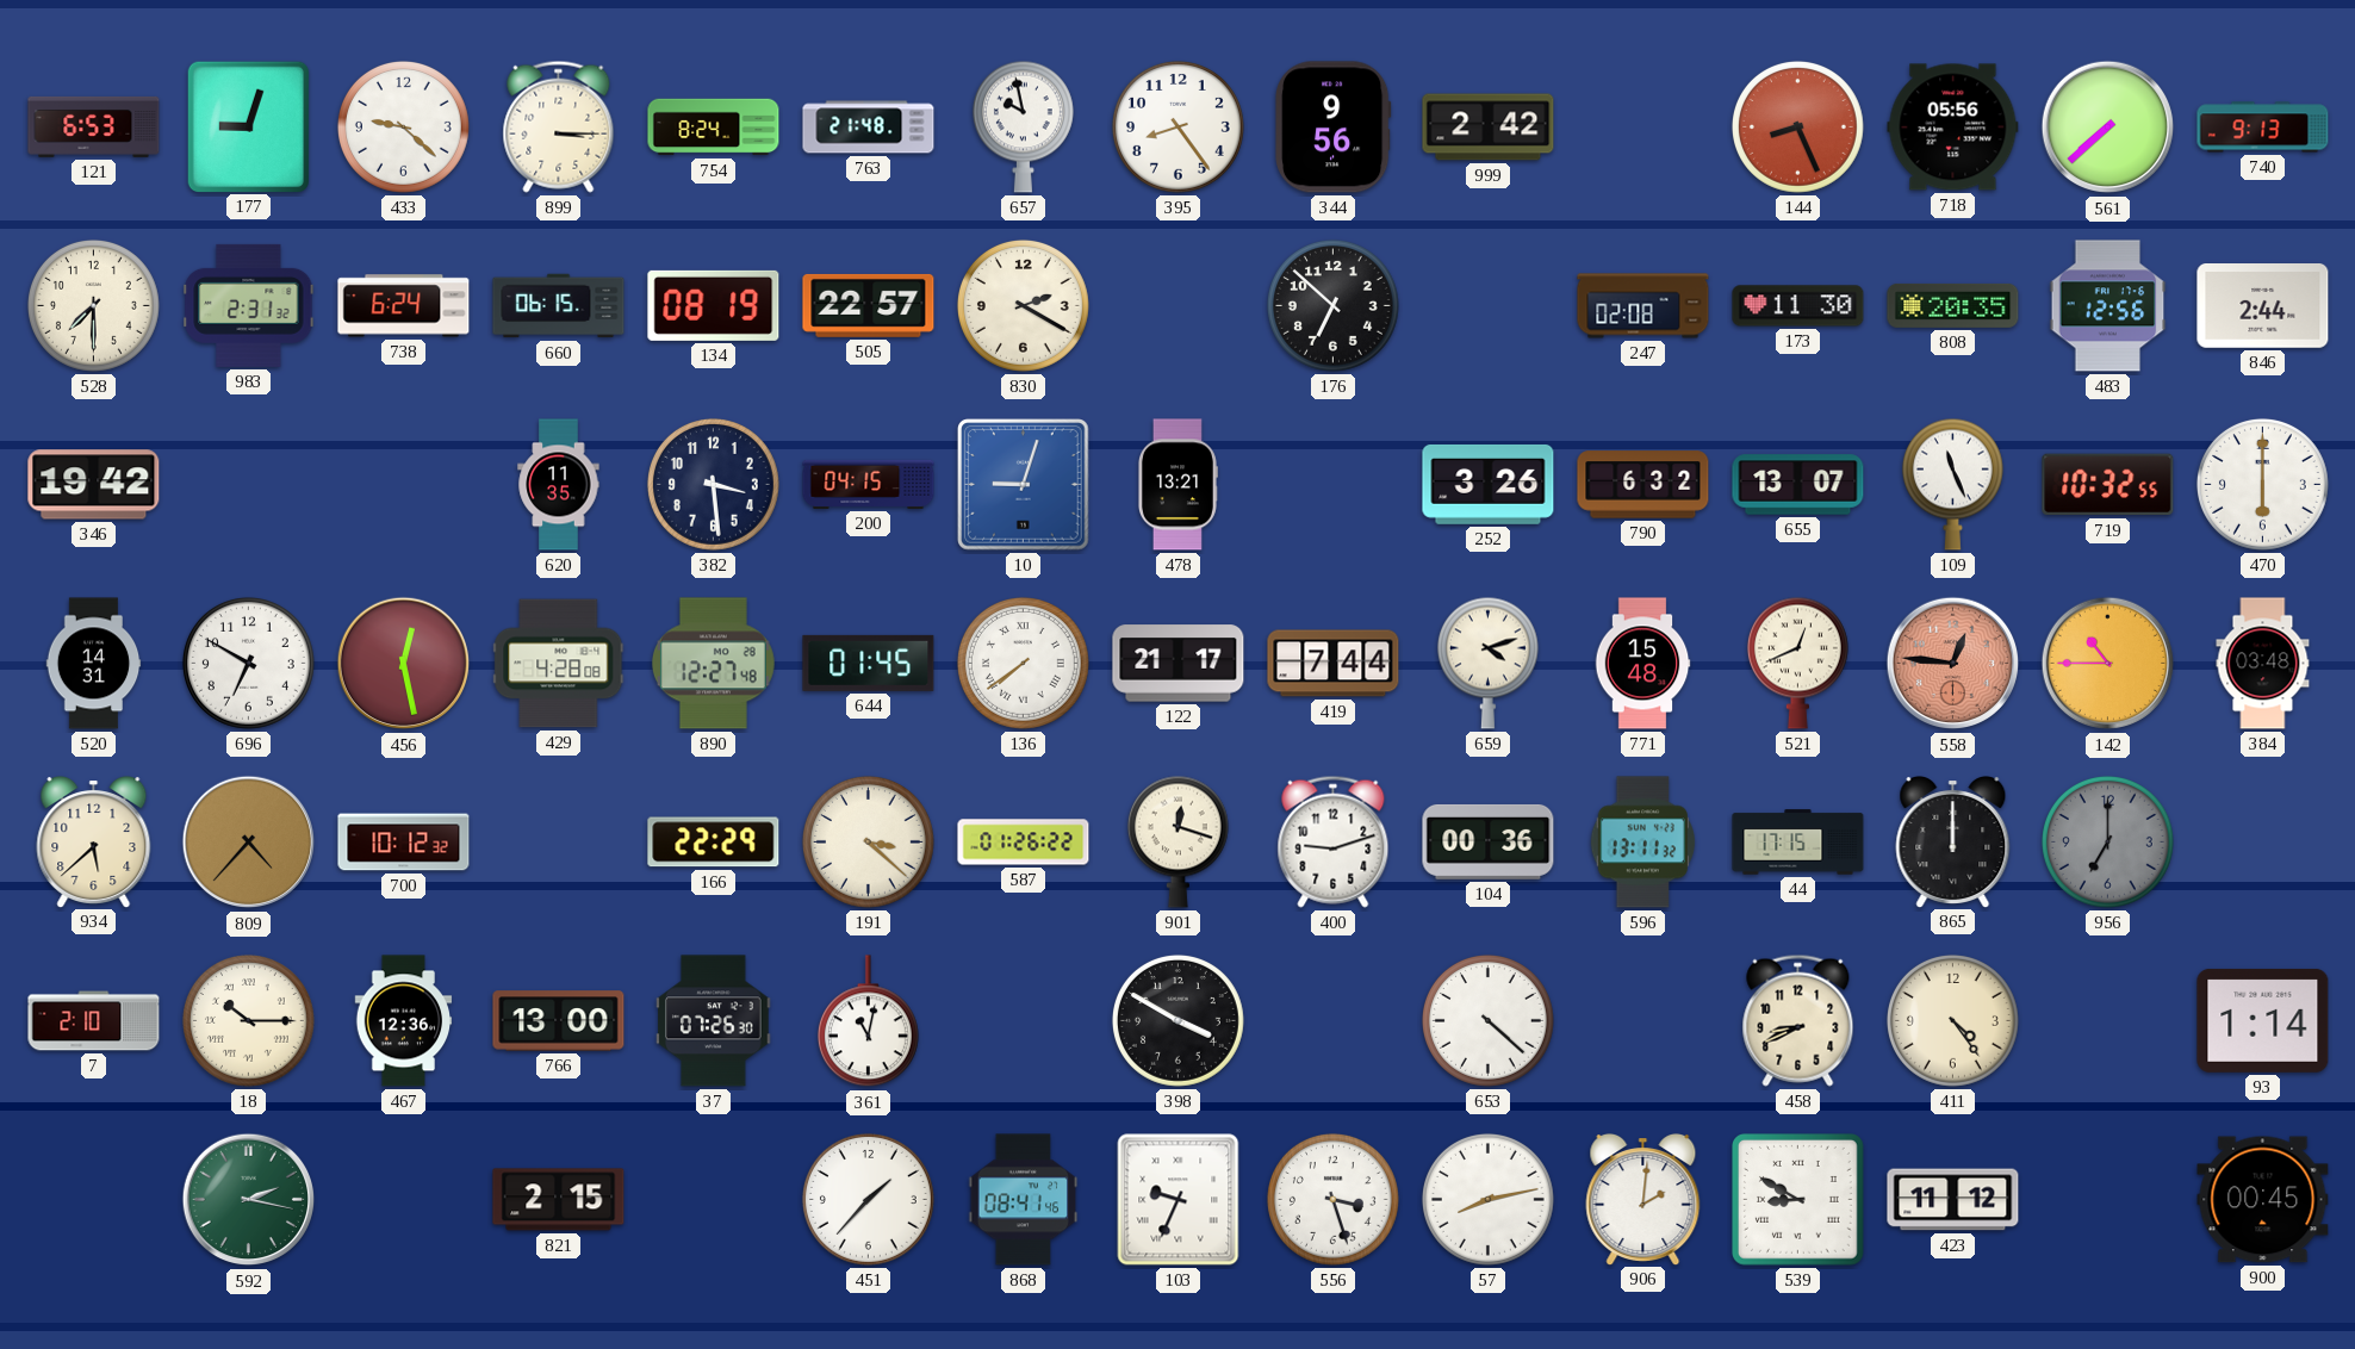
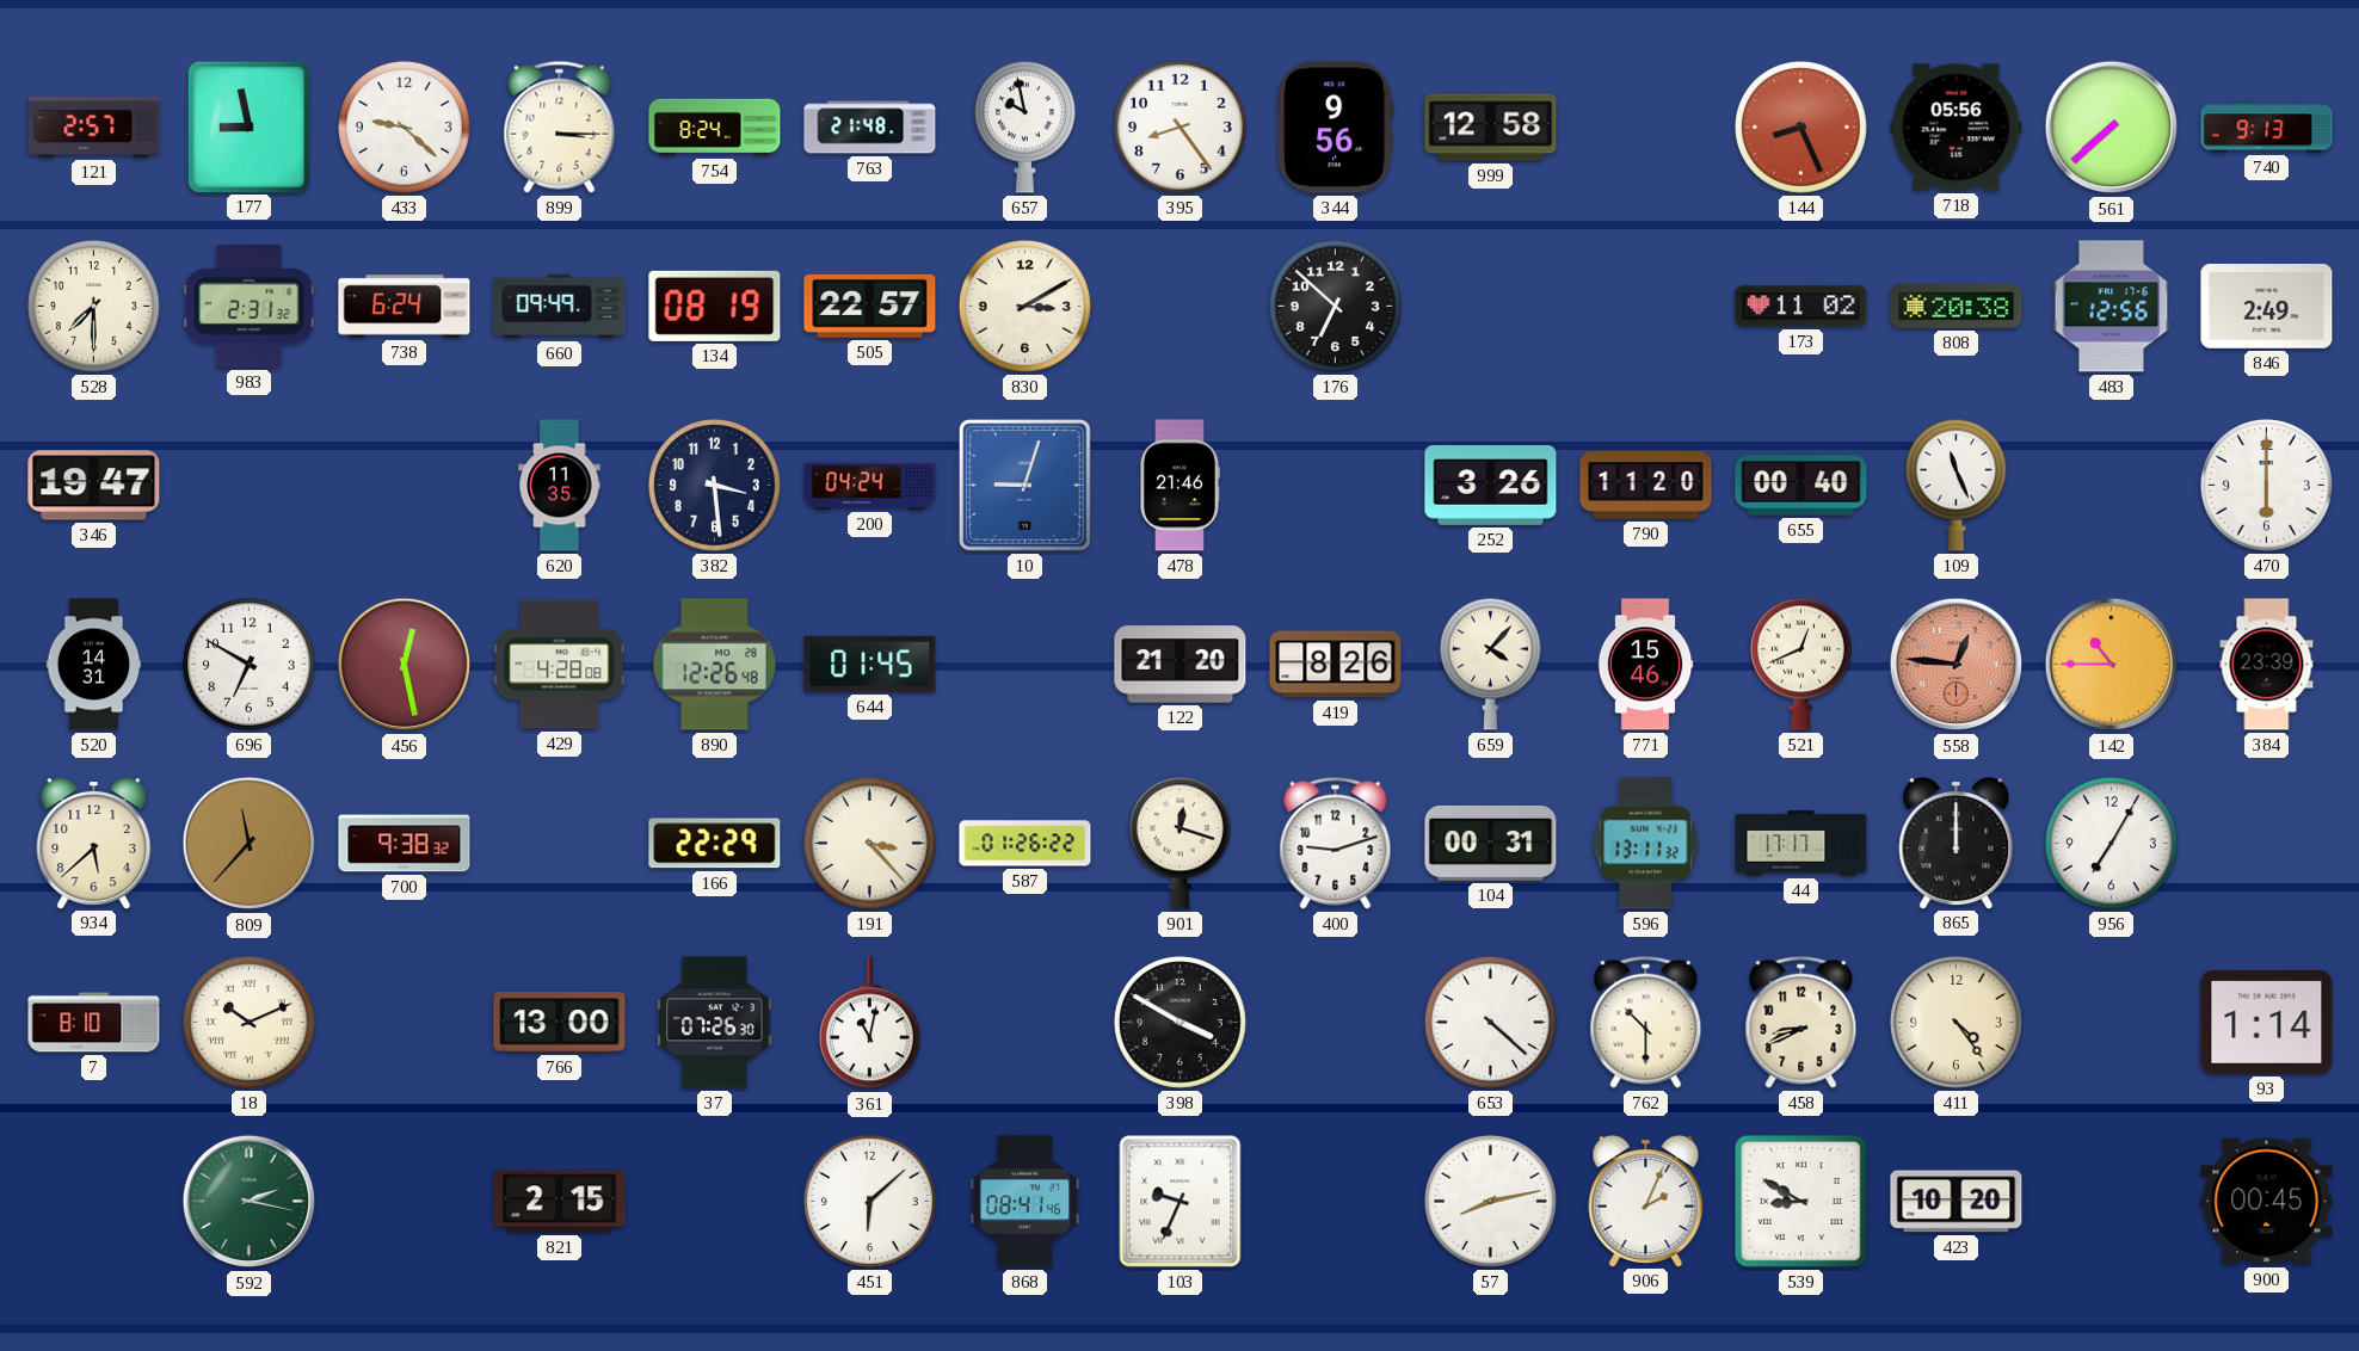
121: 6:53 -> 2:57
177: 9:03 -> 8:58
999: 2:42 -> 12:58
660: 06:15 -> 09:49
830: 2:20 -> 3:10
247: 02:08 -> none
173: 11:30 -> 11:02
808: 20:35 -> 20:38
846: 2:44 -> 2:49
346: 19:42 -> 19:47
200: 04:15 -> 04:24
478: 13:21 -> 21:46
790: 6:32 -> 11:20
655: 13:07 -> 00:40
719: 10:32 -> none
890: 12:27 -> 12:26
136: 7:39 -> none
122: 21:17 -> 21:20
419: 7:44 -> 8:26
659: 4:12 -> 4:07
771: 15:48 -> 15:46
384: 03:48 -> 23:39
809: 4:37 -> 11:37
700: 10:12 -> 9:38
191: 3:22 -> 3:23
104: 00:36 -> 00:31
44: 17:15 -> 17:17
956: 7:00 -> 7:05
956 dial: grey -> white
7: 2:10 -> 8:10
18: 10:15 -> 10:11
467: 12:36 -> none
762: none -> 10:30
451: 1:37 -> 6:08
556: 3:27 -> none
906: 2:01 -> 2:04
423: 11:12 -> 10:20
